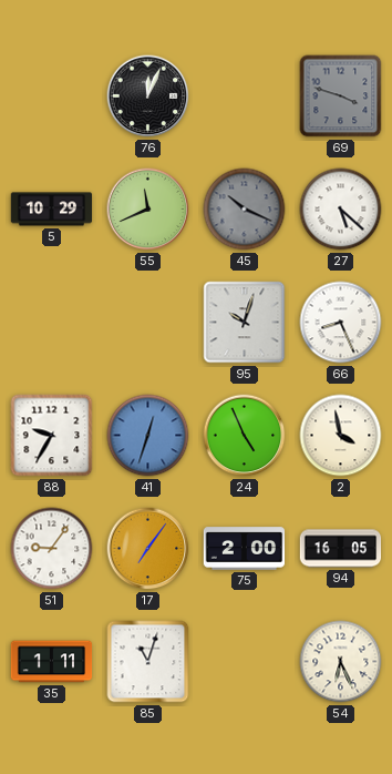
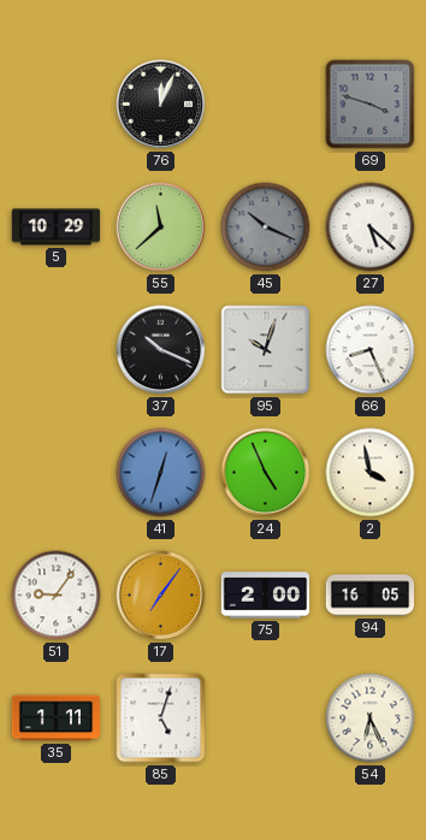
55: 11:41 -> 11:38
37: none -> 10:19
88: 9:35 -> none
85: 11:03 -> 5:03
